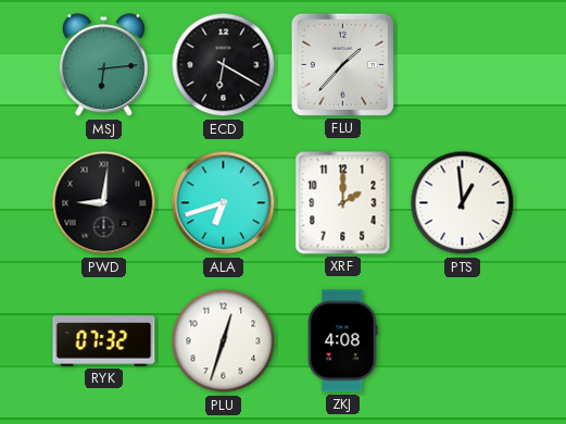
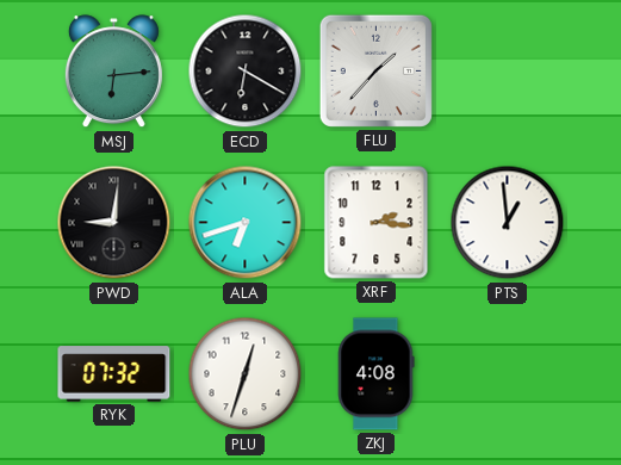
XRF: 2:00 -> 2:16
